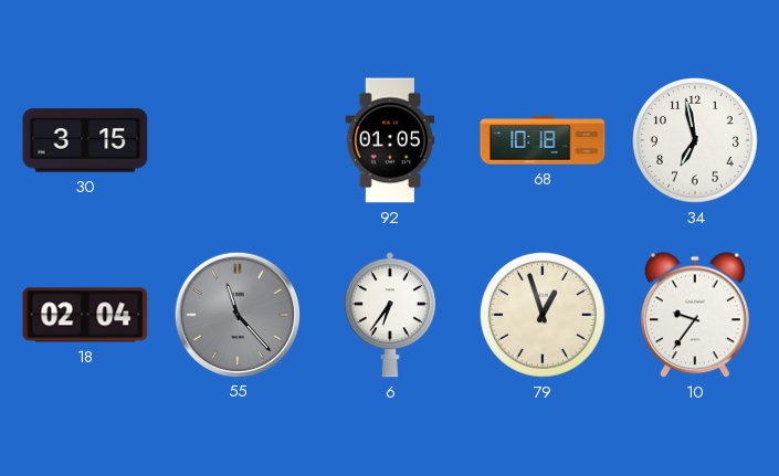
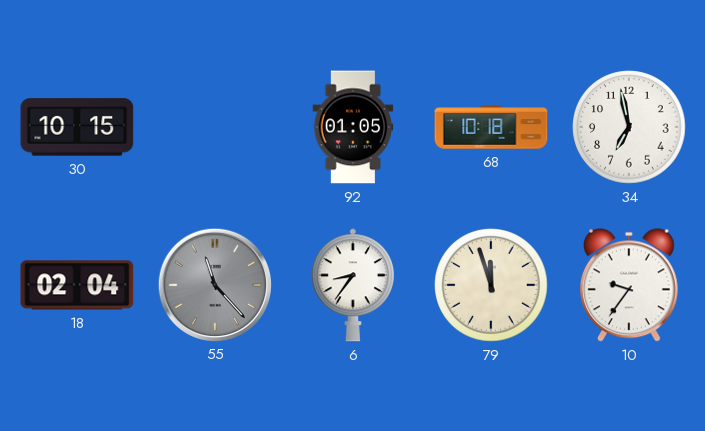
30: 3:15 -> 10:15
6: 6:36 -> 8:36
79: 12:57 -> 11:57
